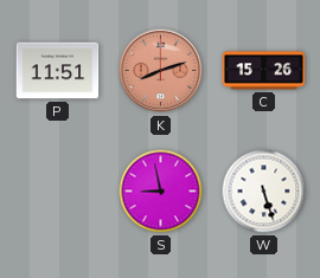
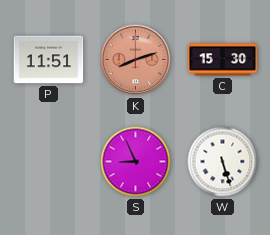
C: 15:26 -> 15:30
S: 8:58 -> 8:56
